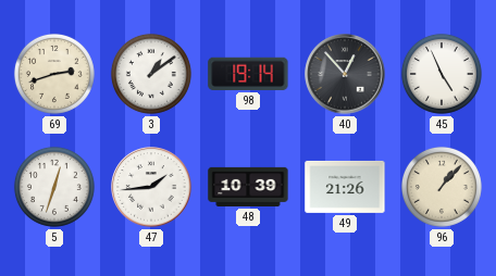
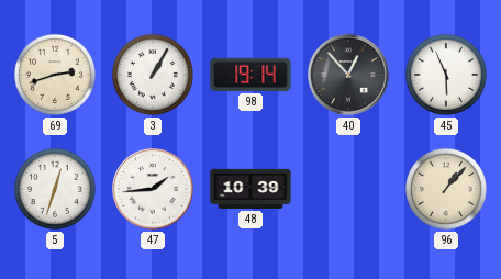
3: 1:09 -> 1:05
45: 4:56 -> 5:56
49: 21:26 -> none
